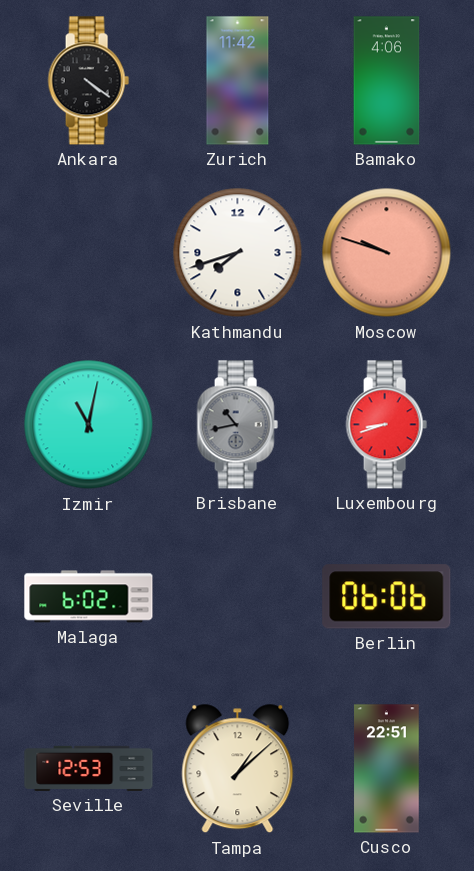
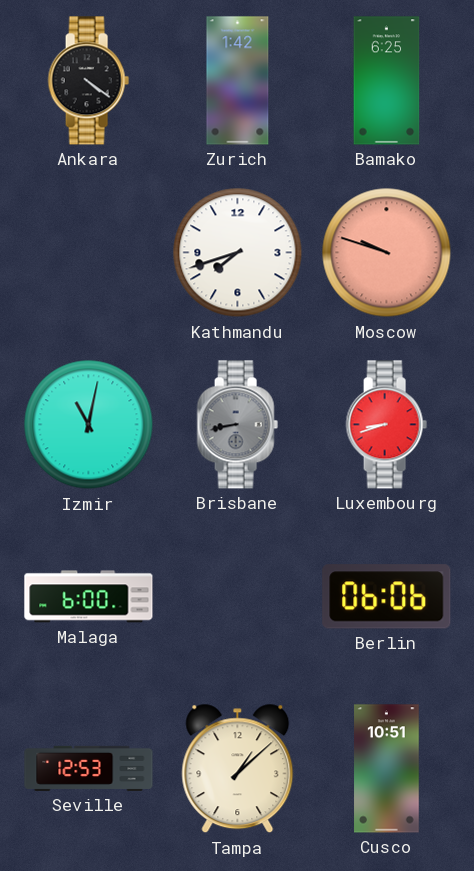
Zurich: 11:42 -> 1:42
Bamako: 4:06 -> 6:25
Brisbane: 10:43 -> 8:43
Malaga: 6:02 -> 6:00
Cusco: 22:51 -> 10:51
